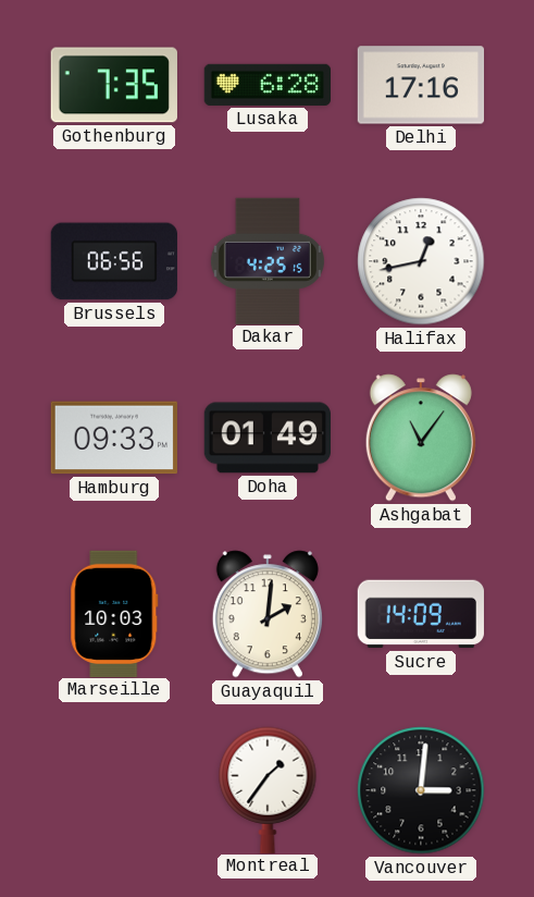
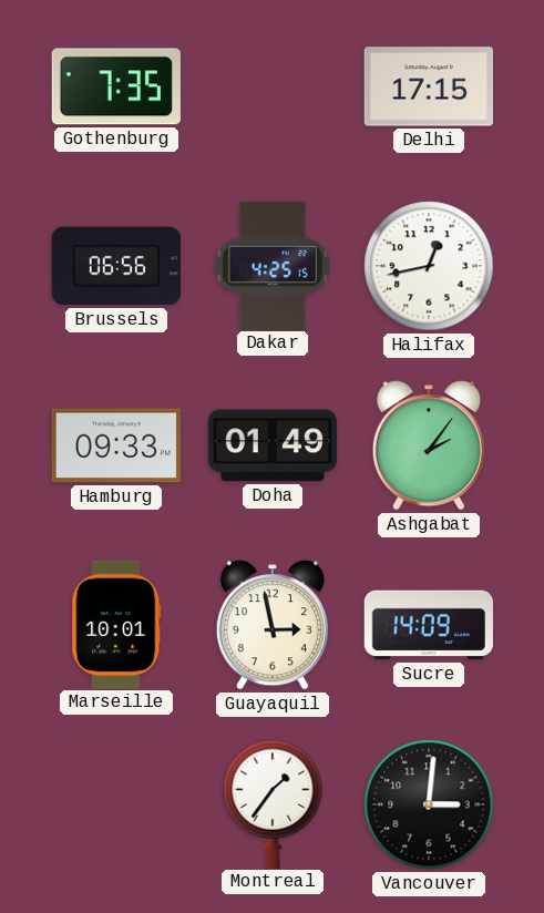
Lusaka: 6:28 -> none
Delhi: 17:16 -> 17:15
Ashgabat: 11:06 -> 2:06
Marseille: 10:03 -> 10:01
Guayaquil: 2:01 -> 2:58
